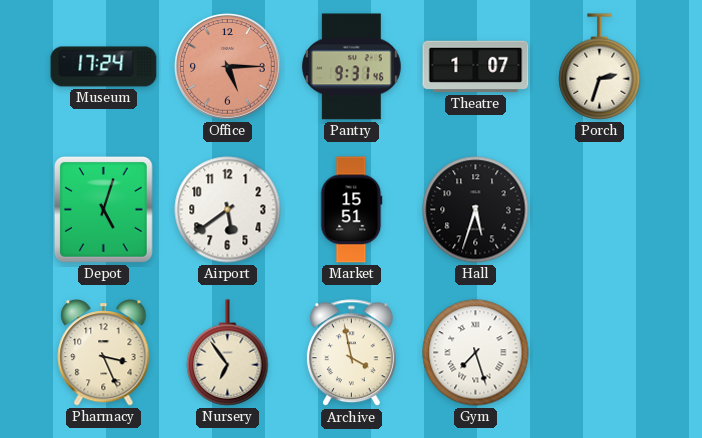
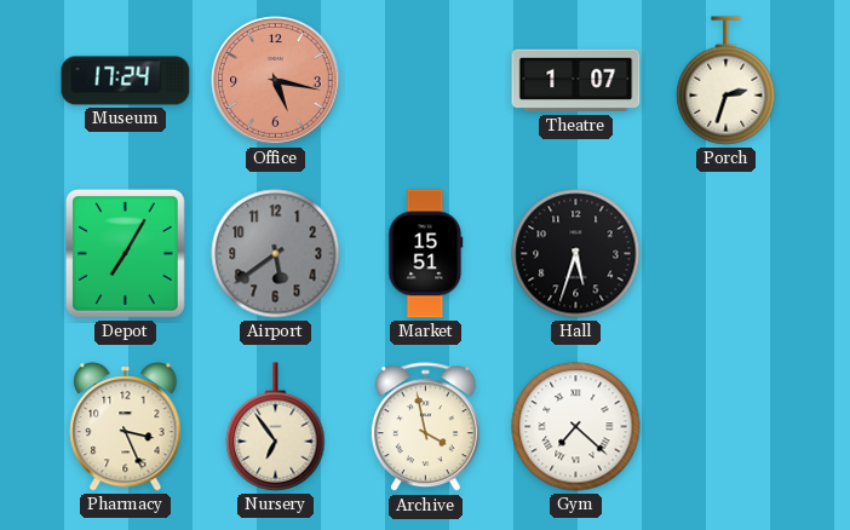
Office: 5:15 -> 5:17
Pantry: 9:31 -> none
Depot: 5:03 -> 7:05
Airport dial: white -> grey
Gym: 7:27 -> 7:22
